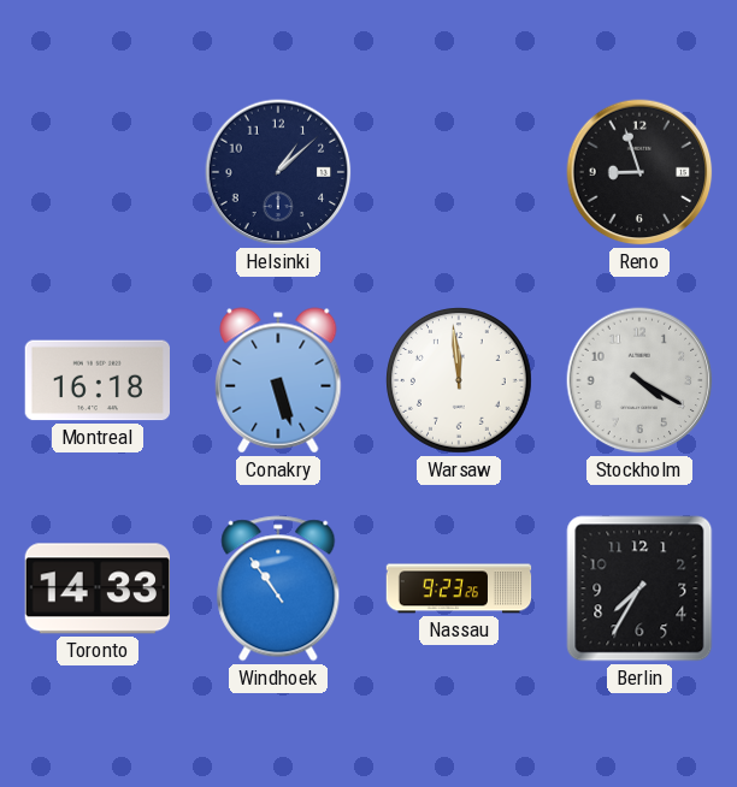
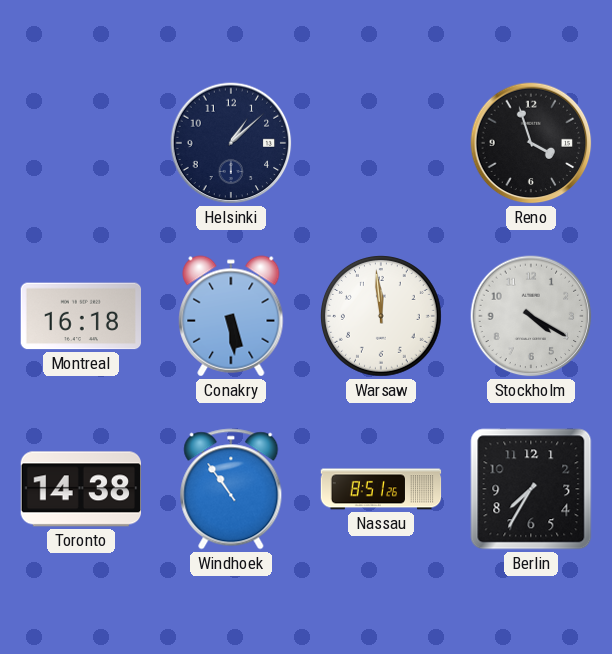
Reno: 8:57 -> 3:57
Conakry: 5:27 -> 5:29
Toronto: 14:33 -> 14:38
Nassau: 9:23 -> 8:51
